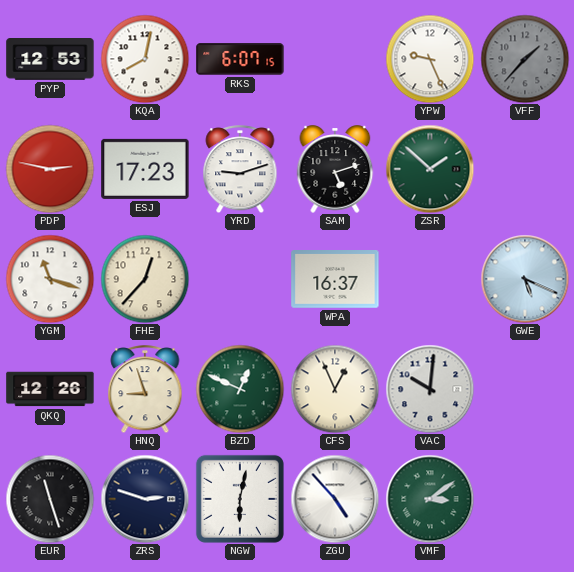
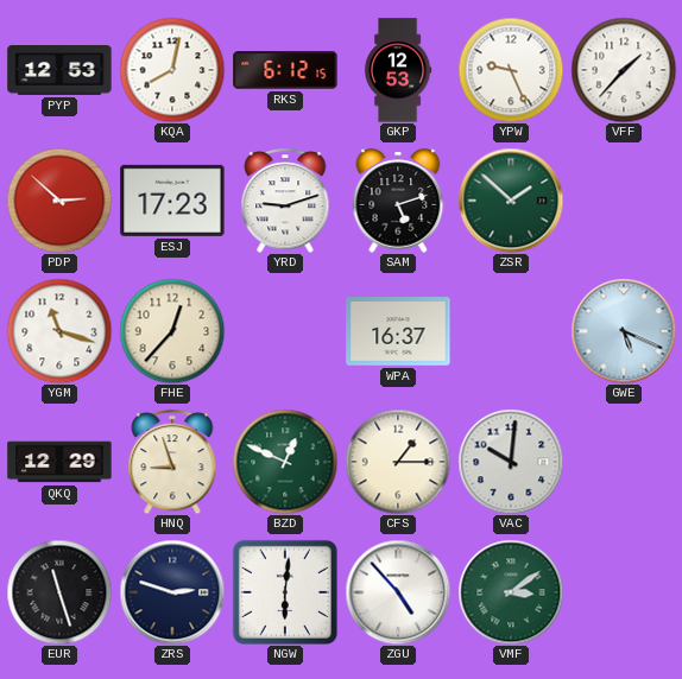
RKS: 6:07 -> 6:12
GKP: none -> 12:53
VFF dial: grey -> white
PDP: 2:47 -> 2:52
QKQ: 12:26 -> 12:29
CFS: 12:56 -> 1:15
NGW: 6:02 -> 6:01
